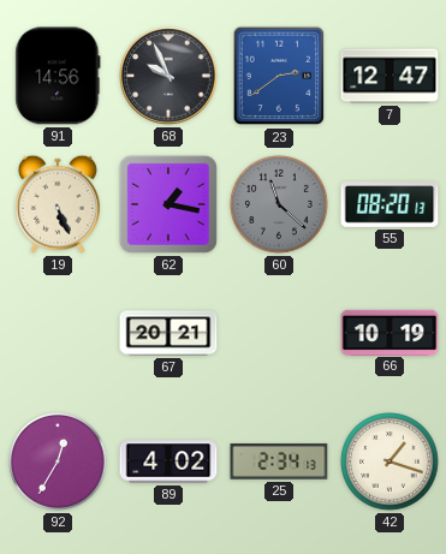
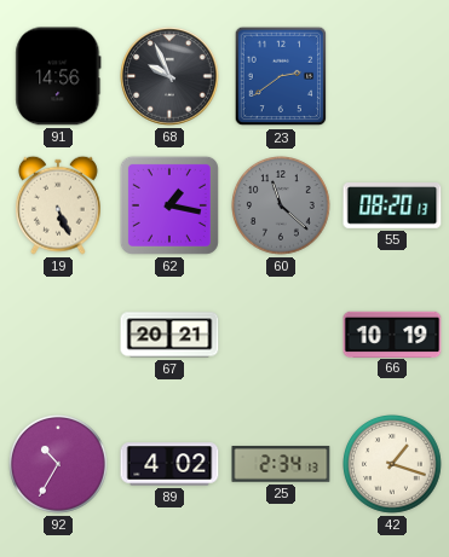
7: 12:47 -> none
92: 12:35 -> 10:35
